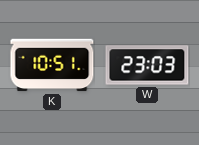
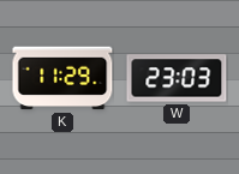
K: 10:51 -> 11:29
